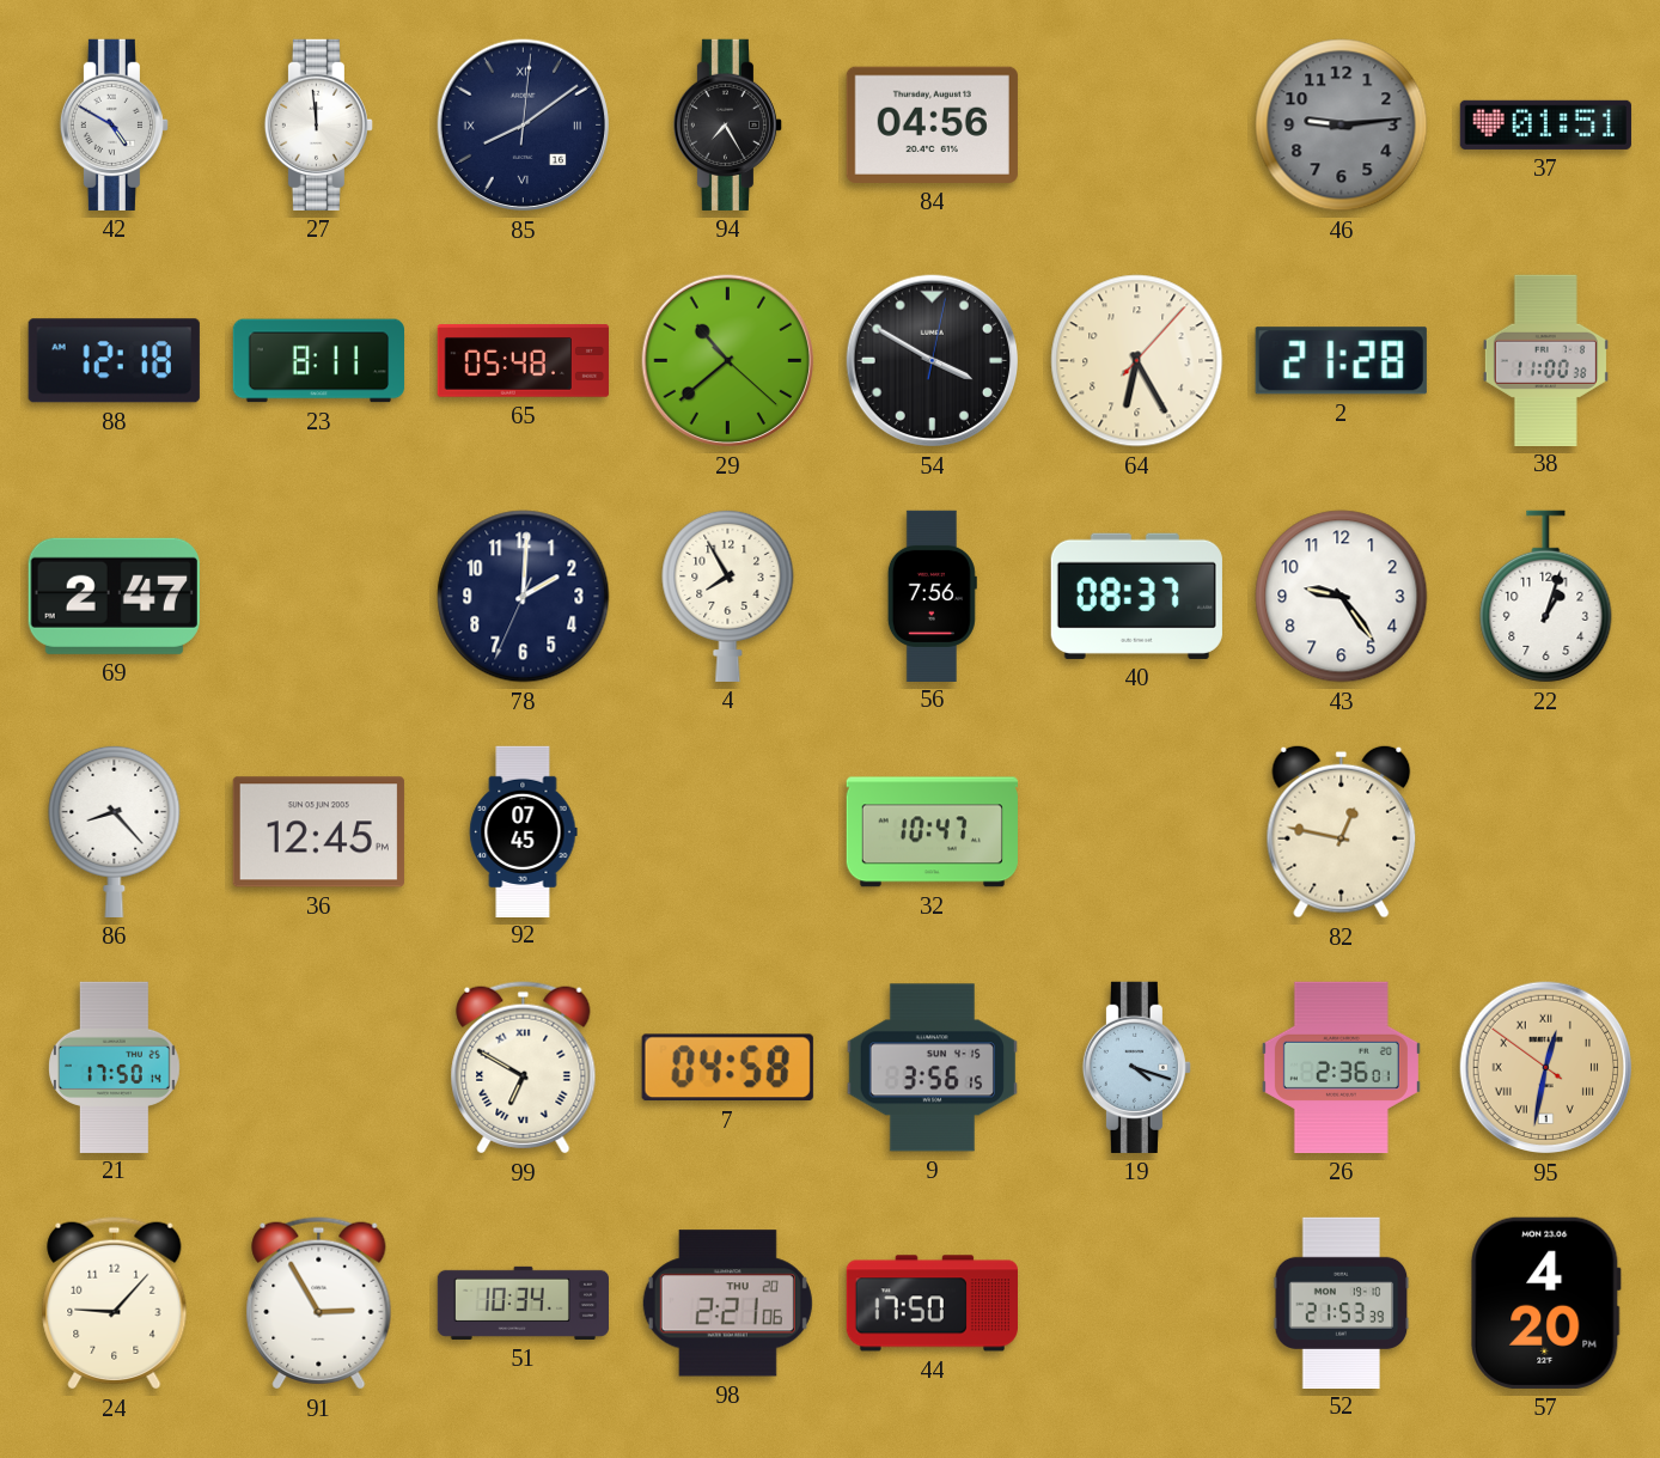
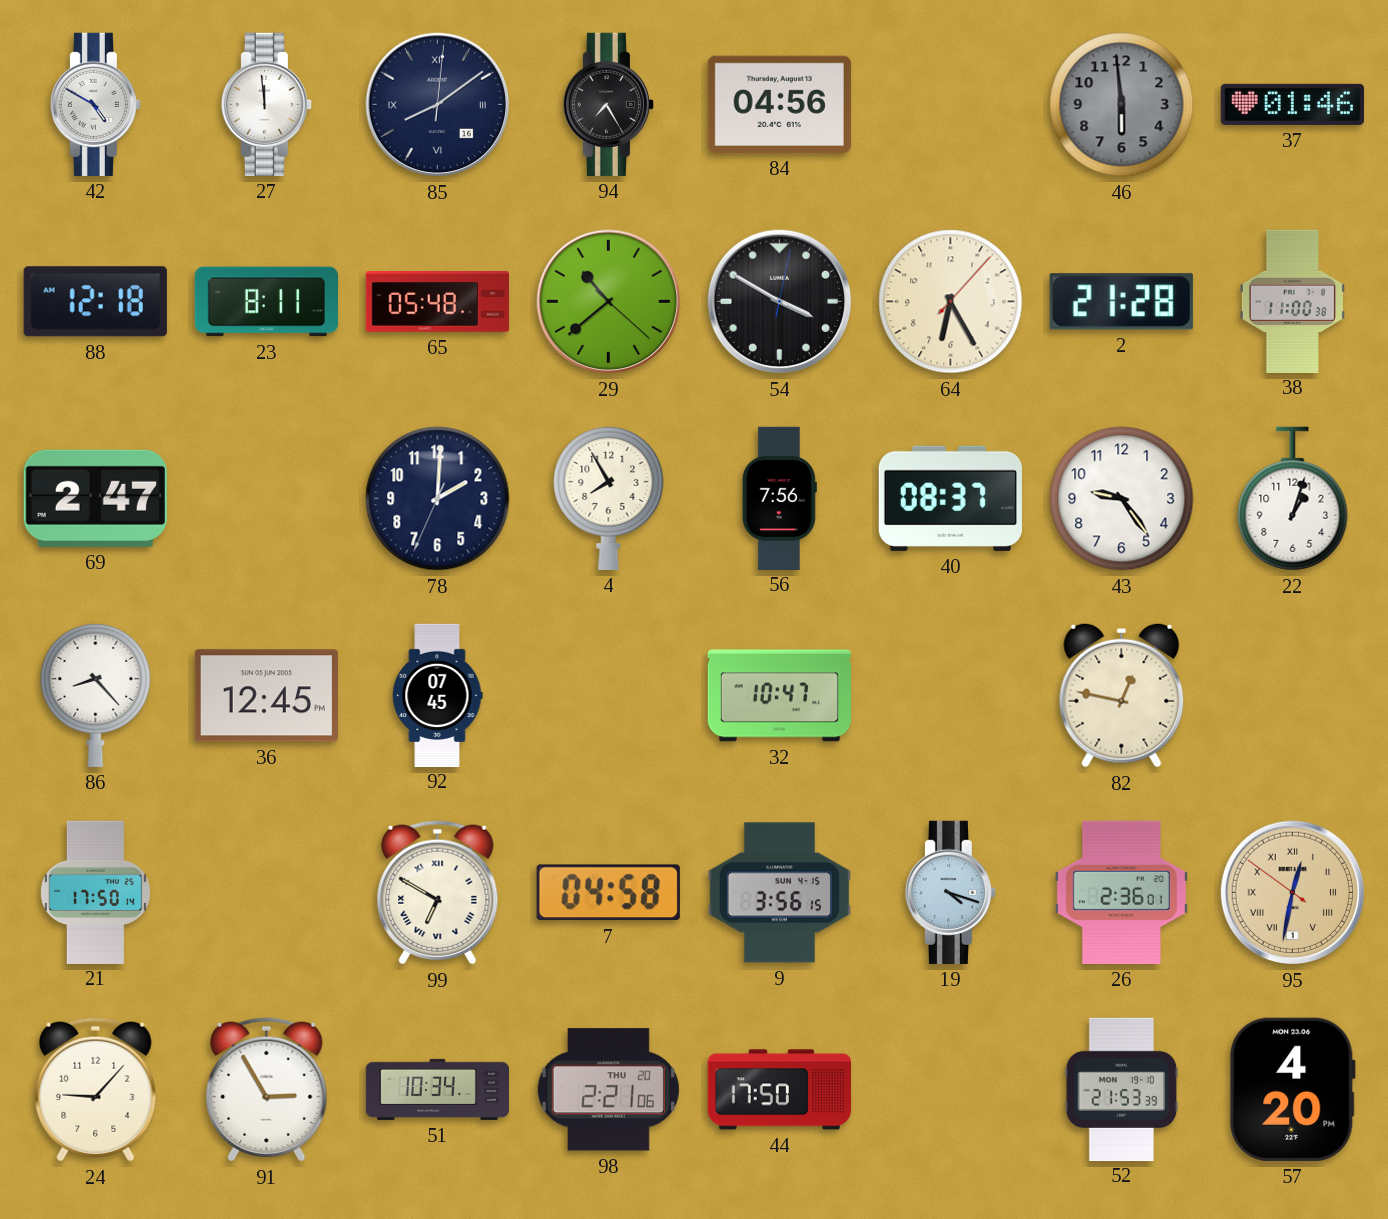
46: 9:14 -> 5:59
37: 01:51 -> 01:46
